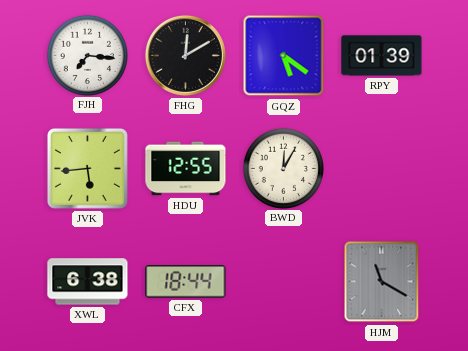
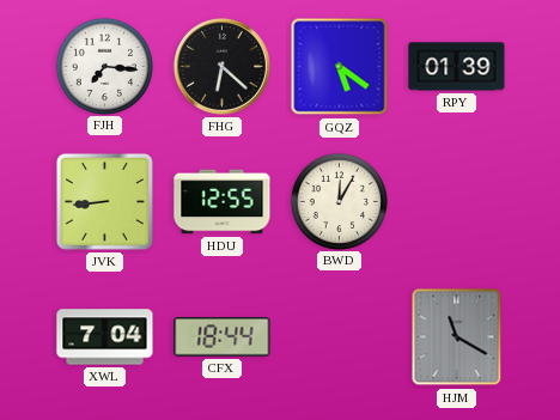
FHG: 12:10 -> 6:22
JVK: 5:44 -> 8:44
XWL: 6:38 -> 7:04
